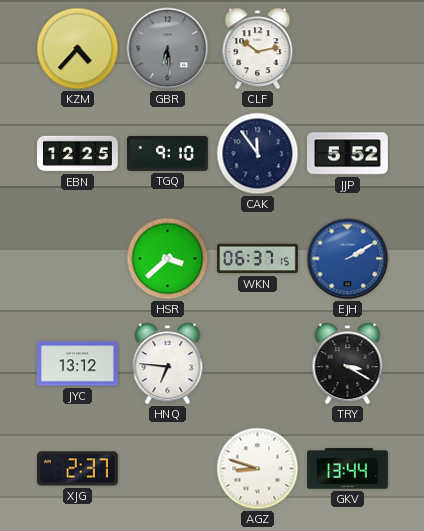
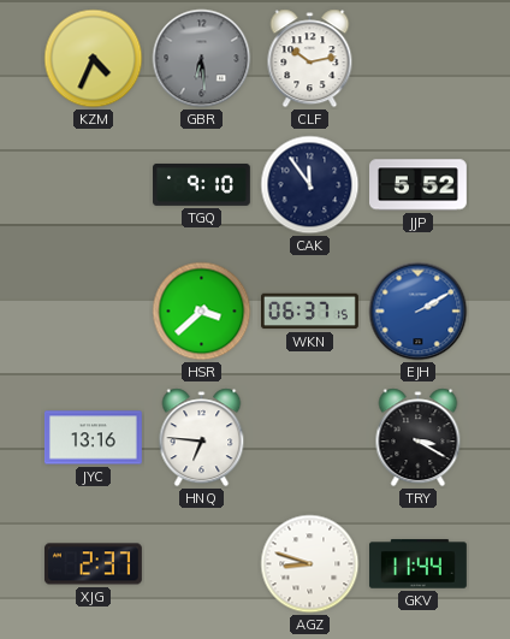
KZM: 4:37 -> 4:34
EBN: 12:25 -> none
JYC: 13:12 -> 13:16
GKV: 13:44 -> 11:44
